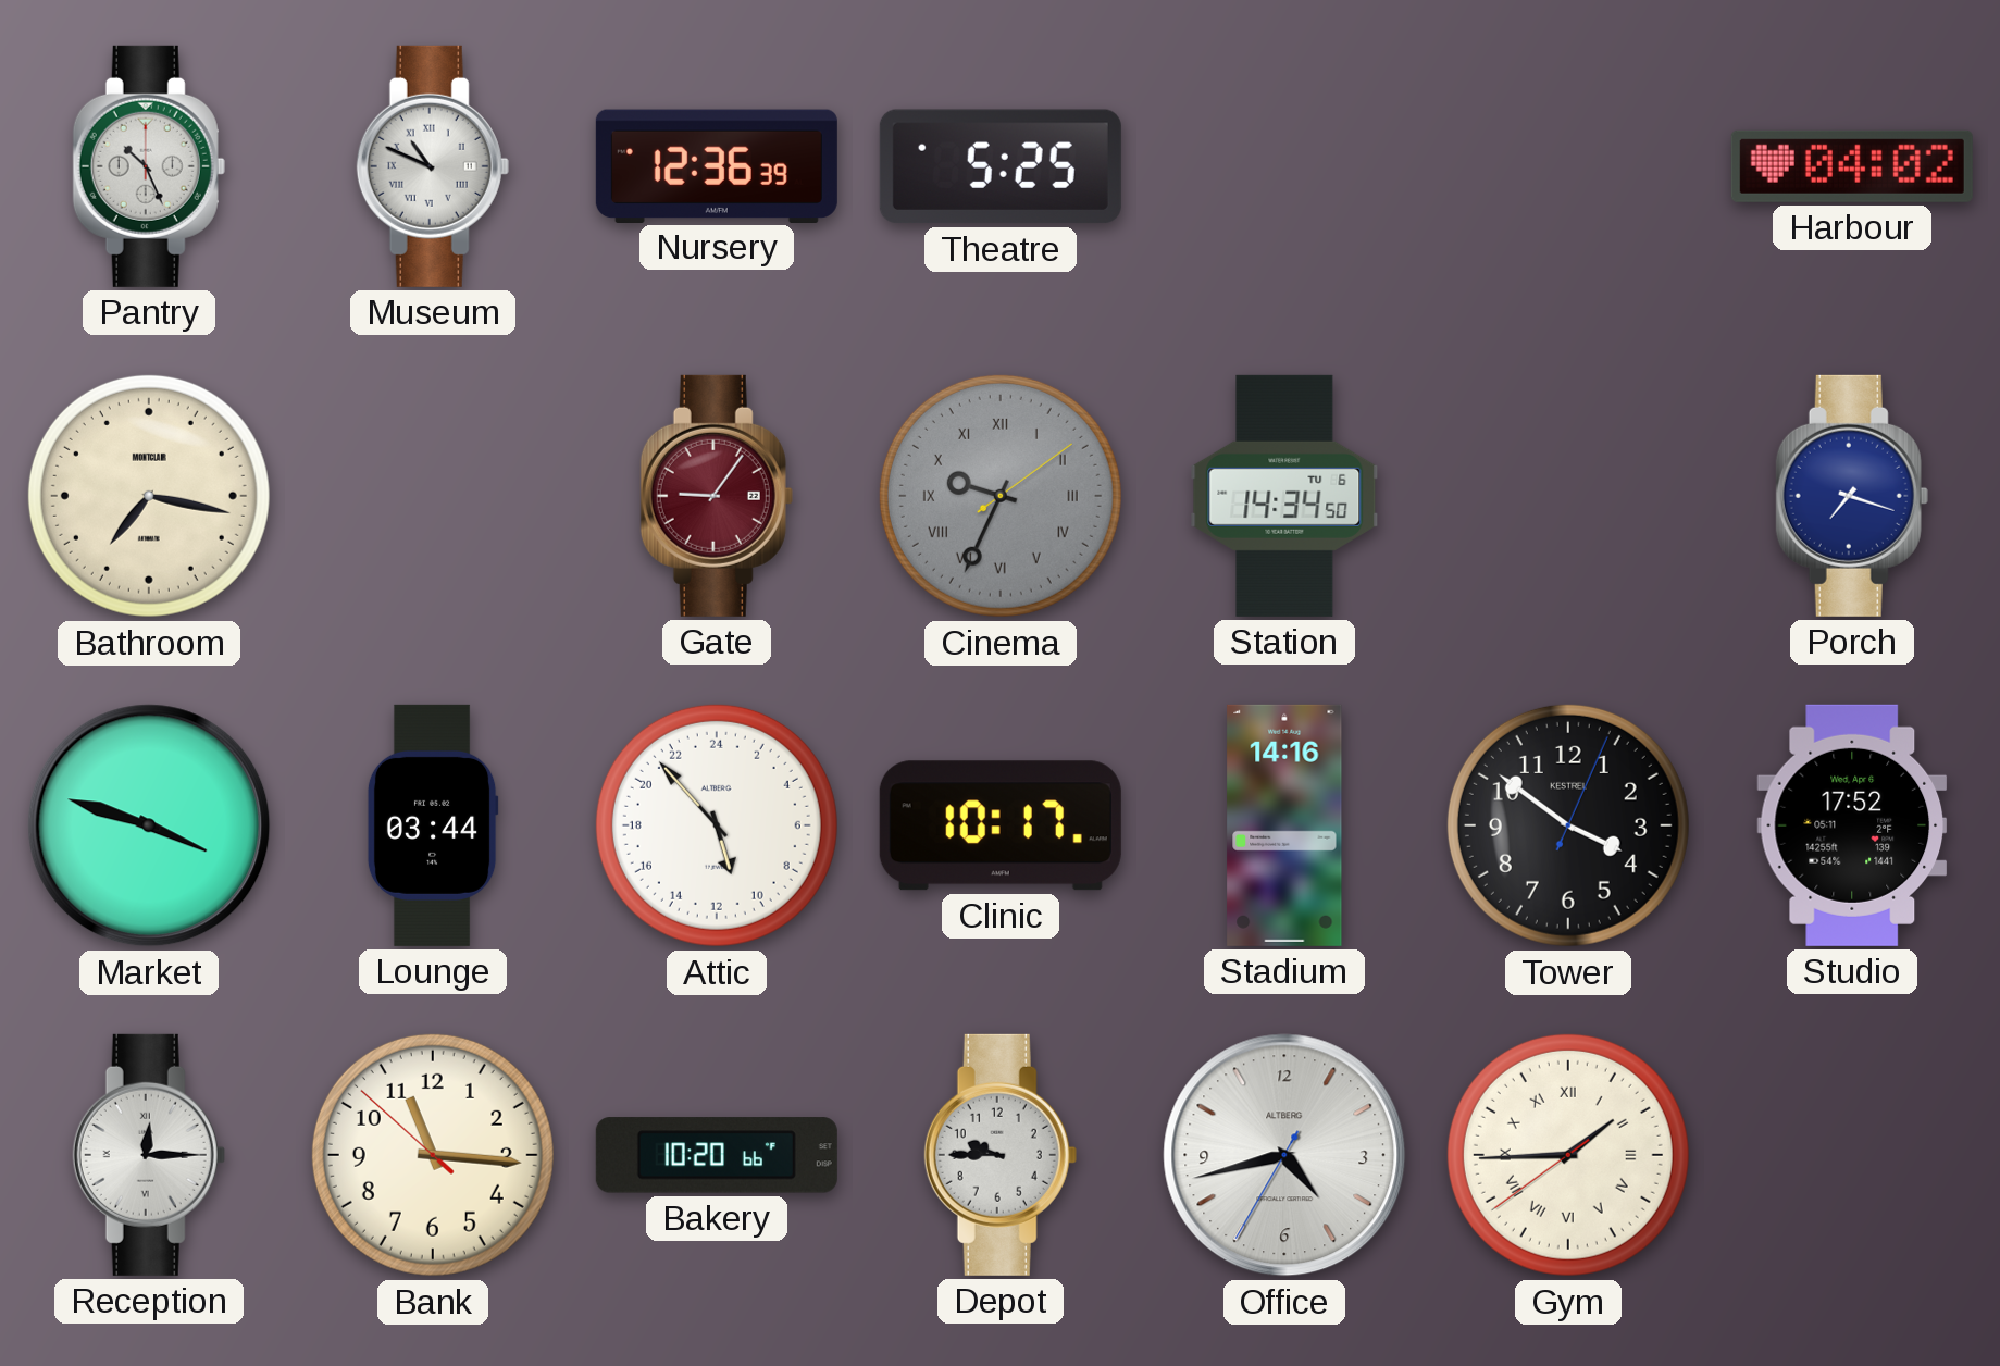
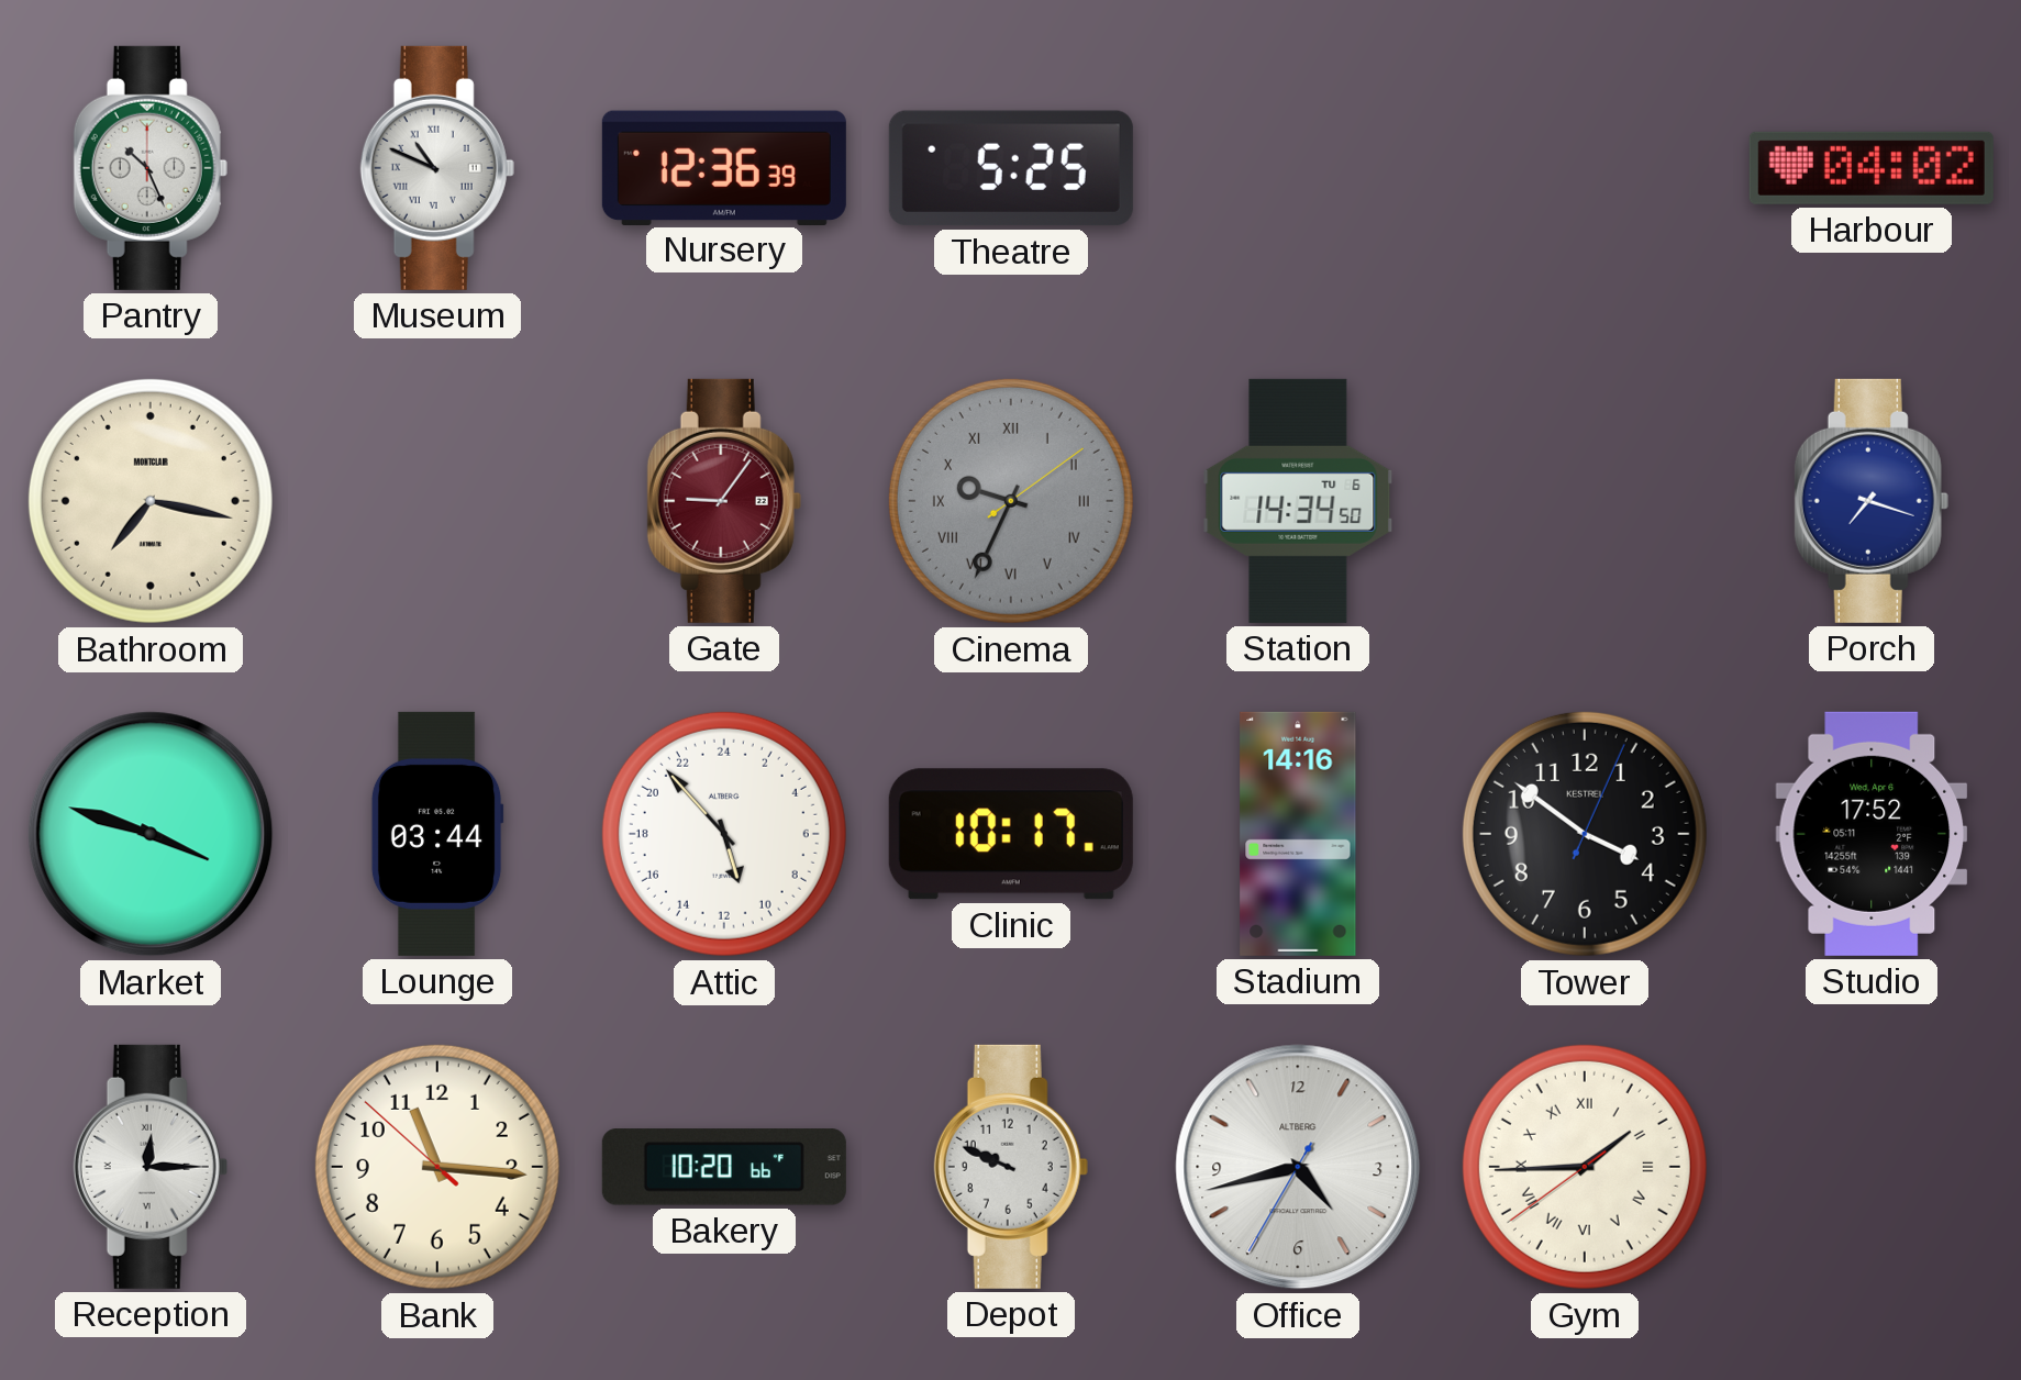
Depot: 9:45 -> 9:49
